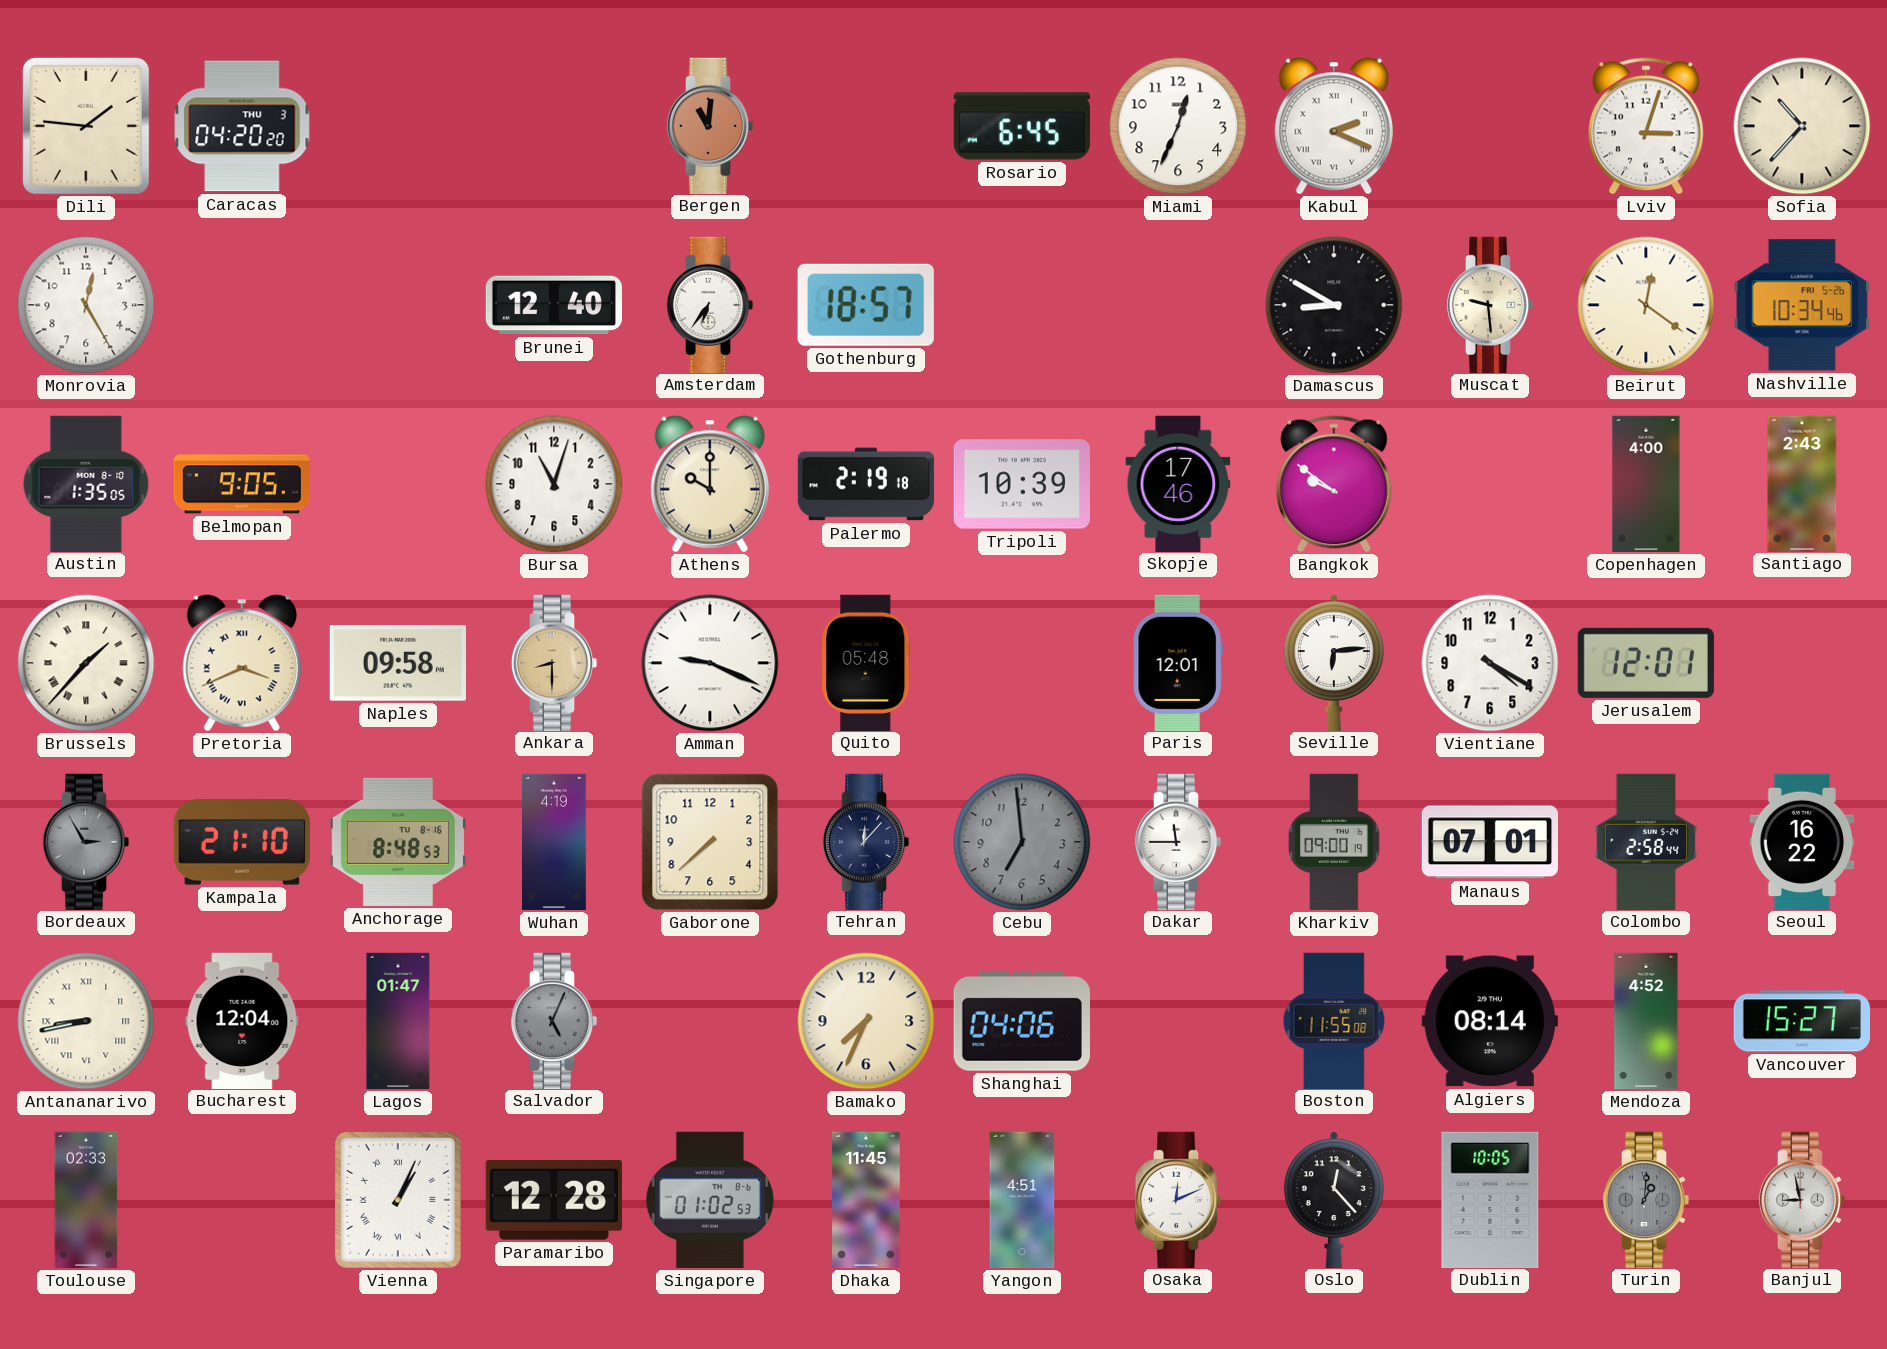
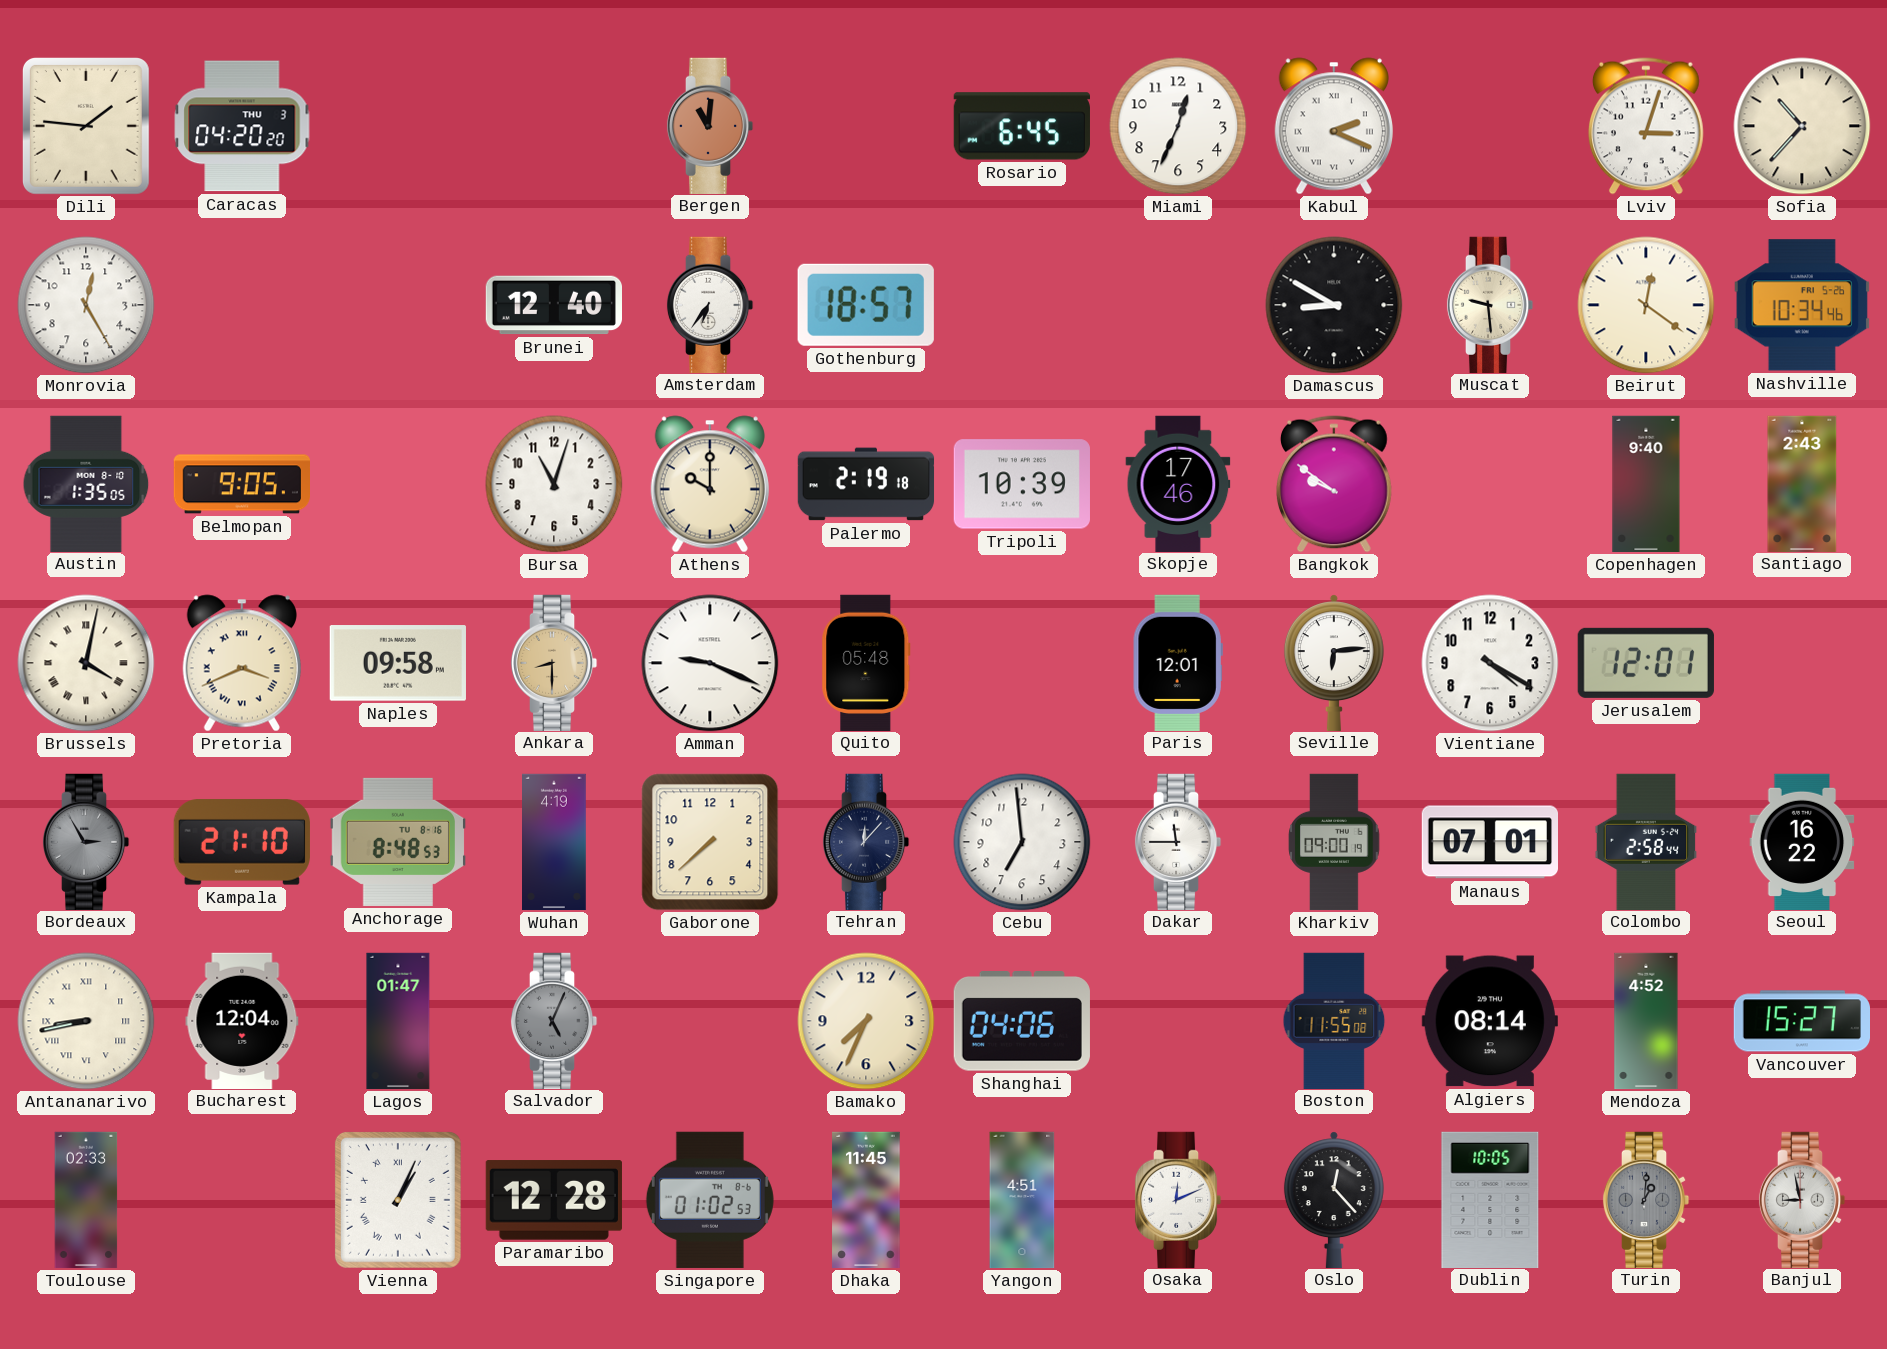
Copenhagen: 4:00 -> 9:40
Brussels: 1:37 -> 4:02
Cebu dial: grey -> white
